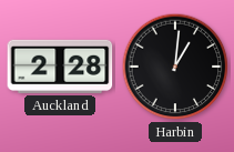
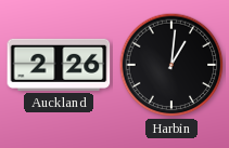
Auckland: 2:28 -> 2:26
